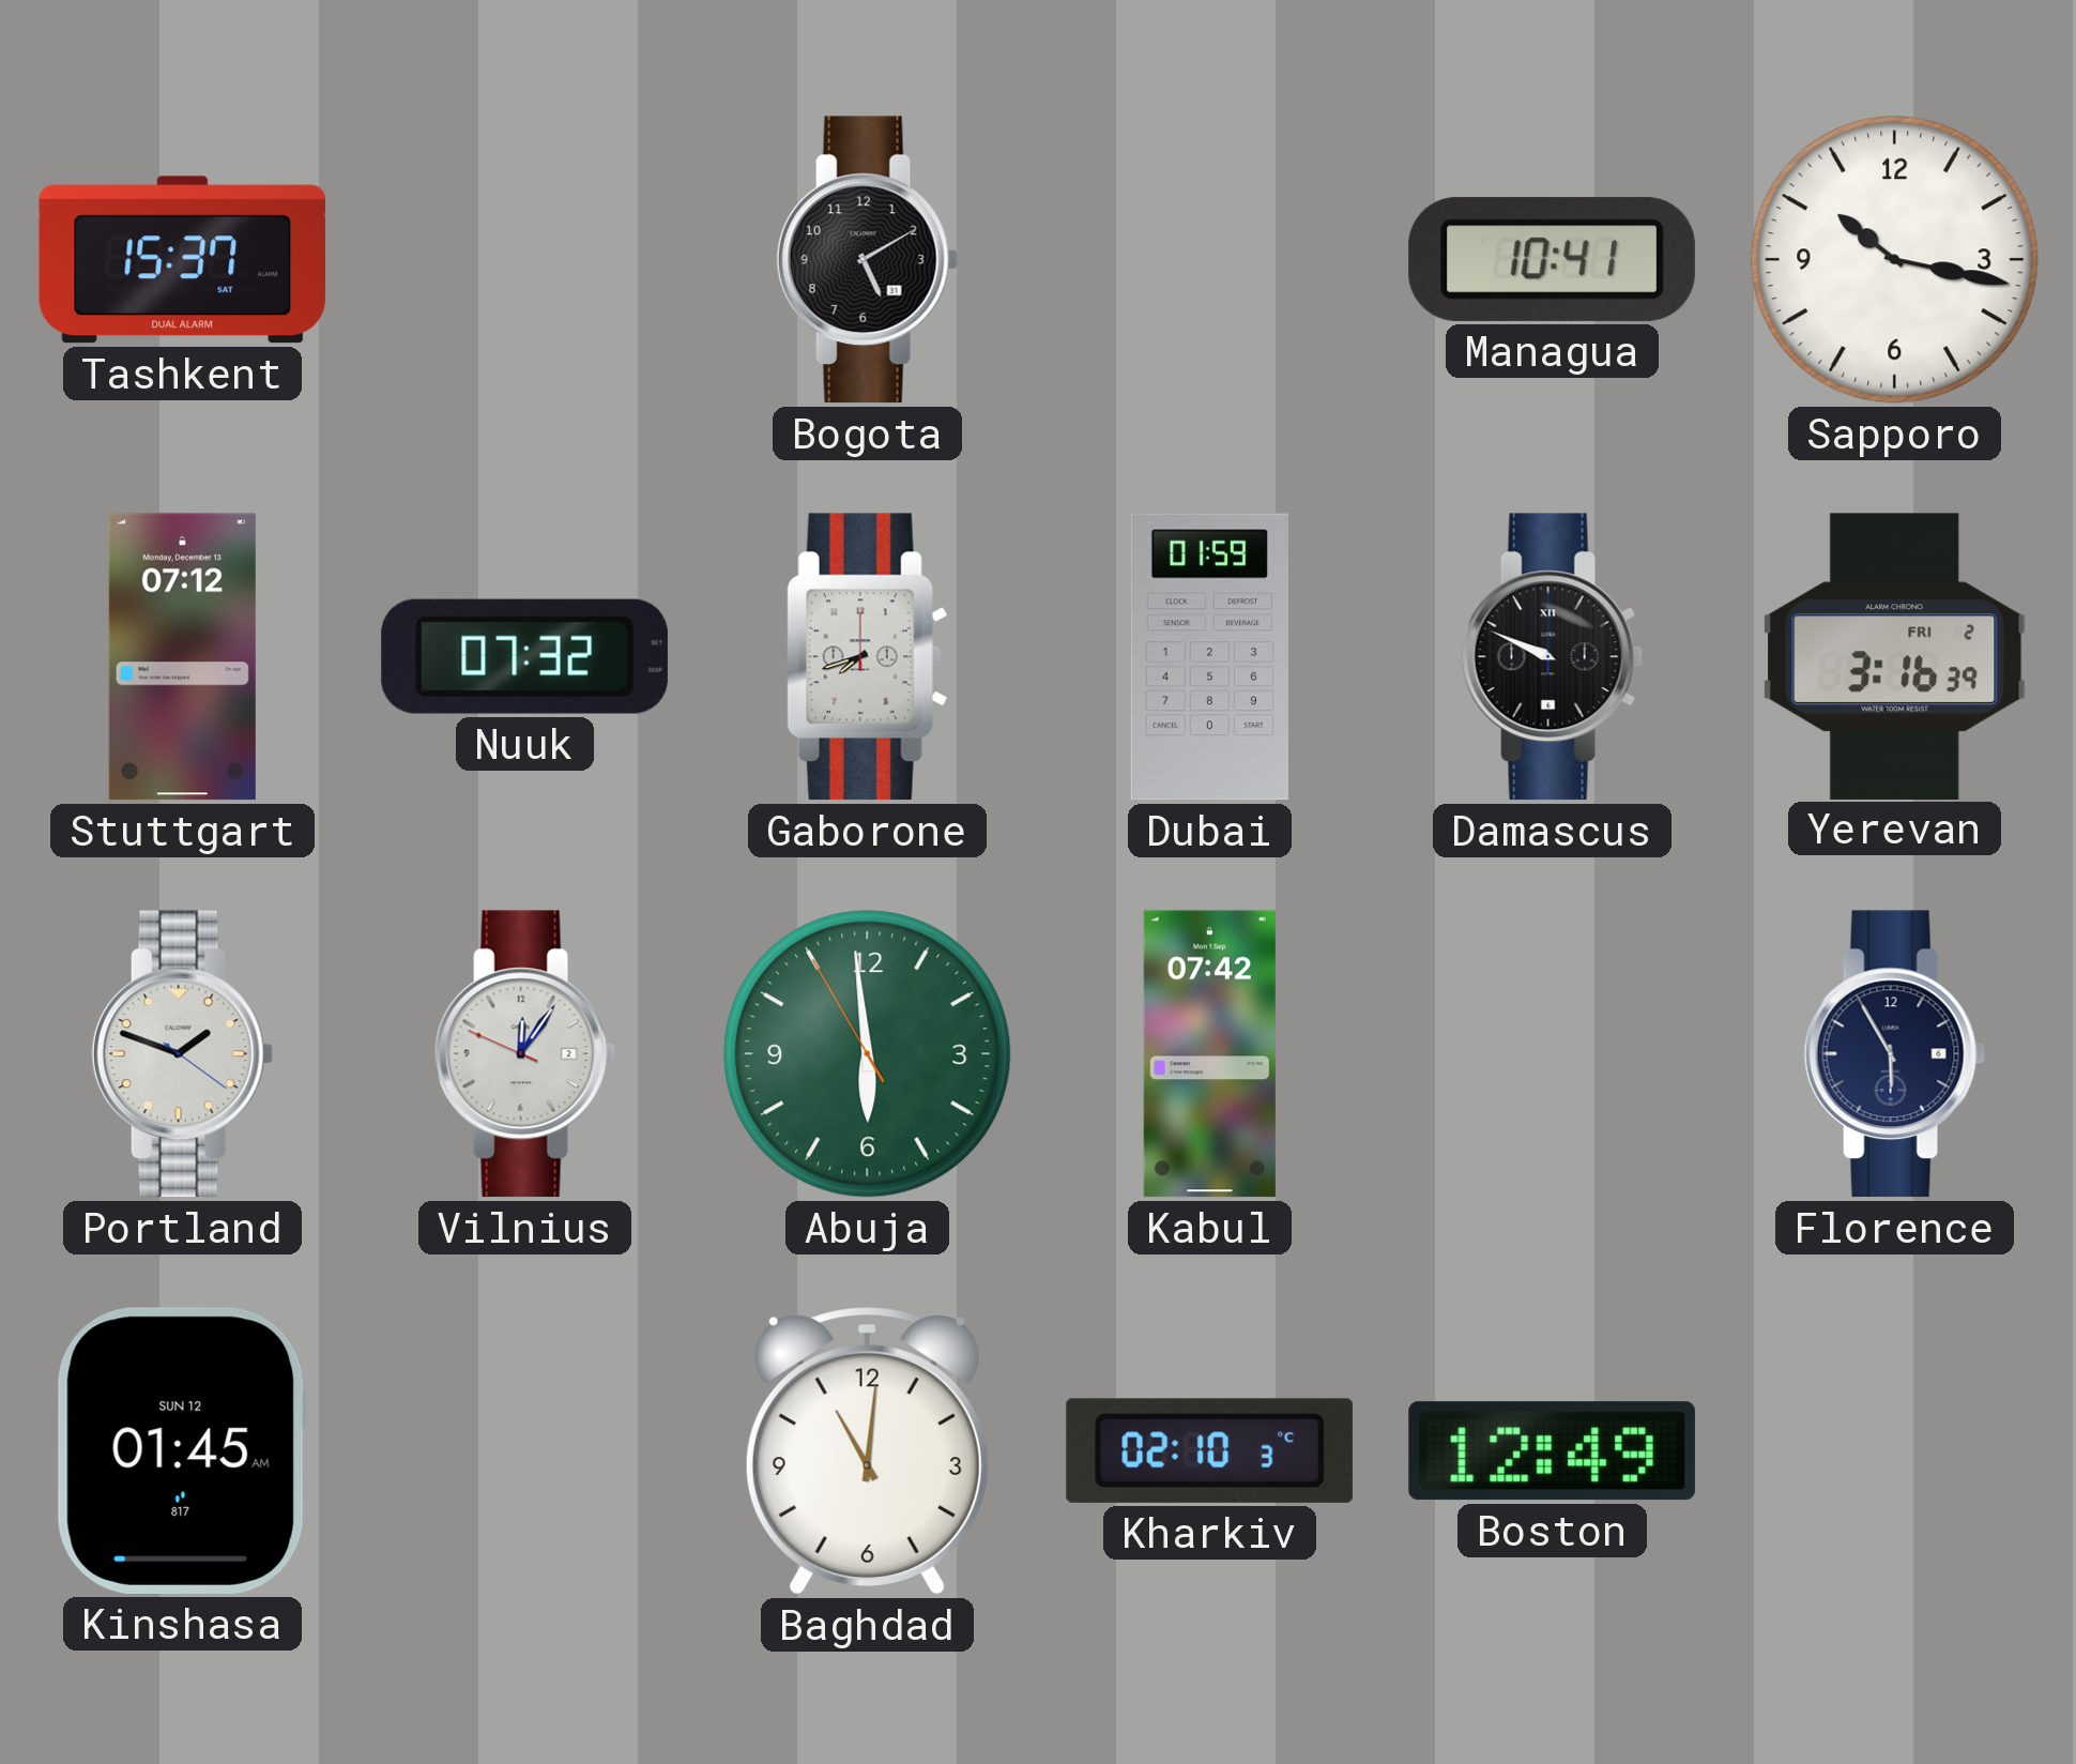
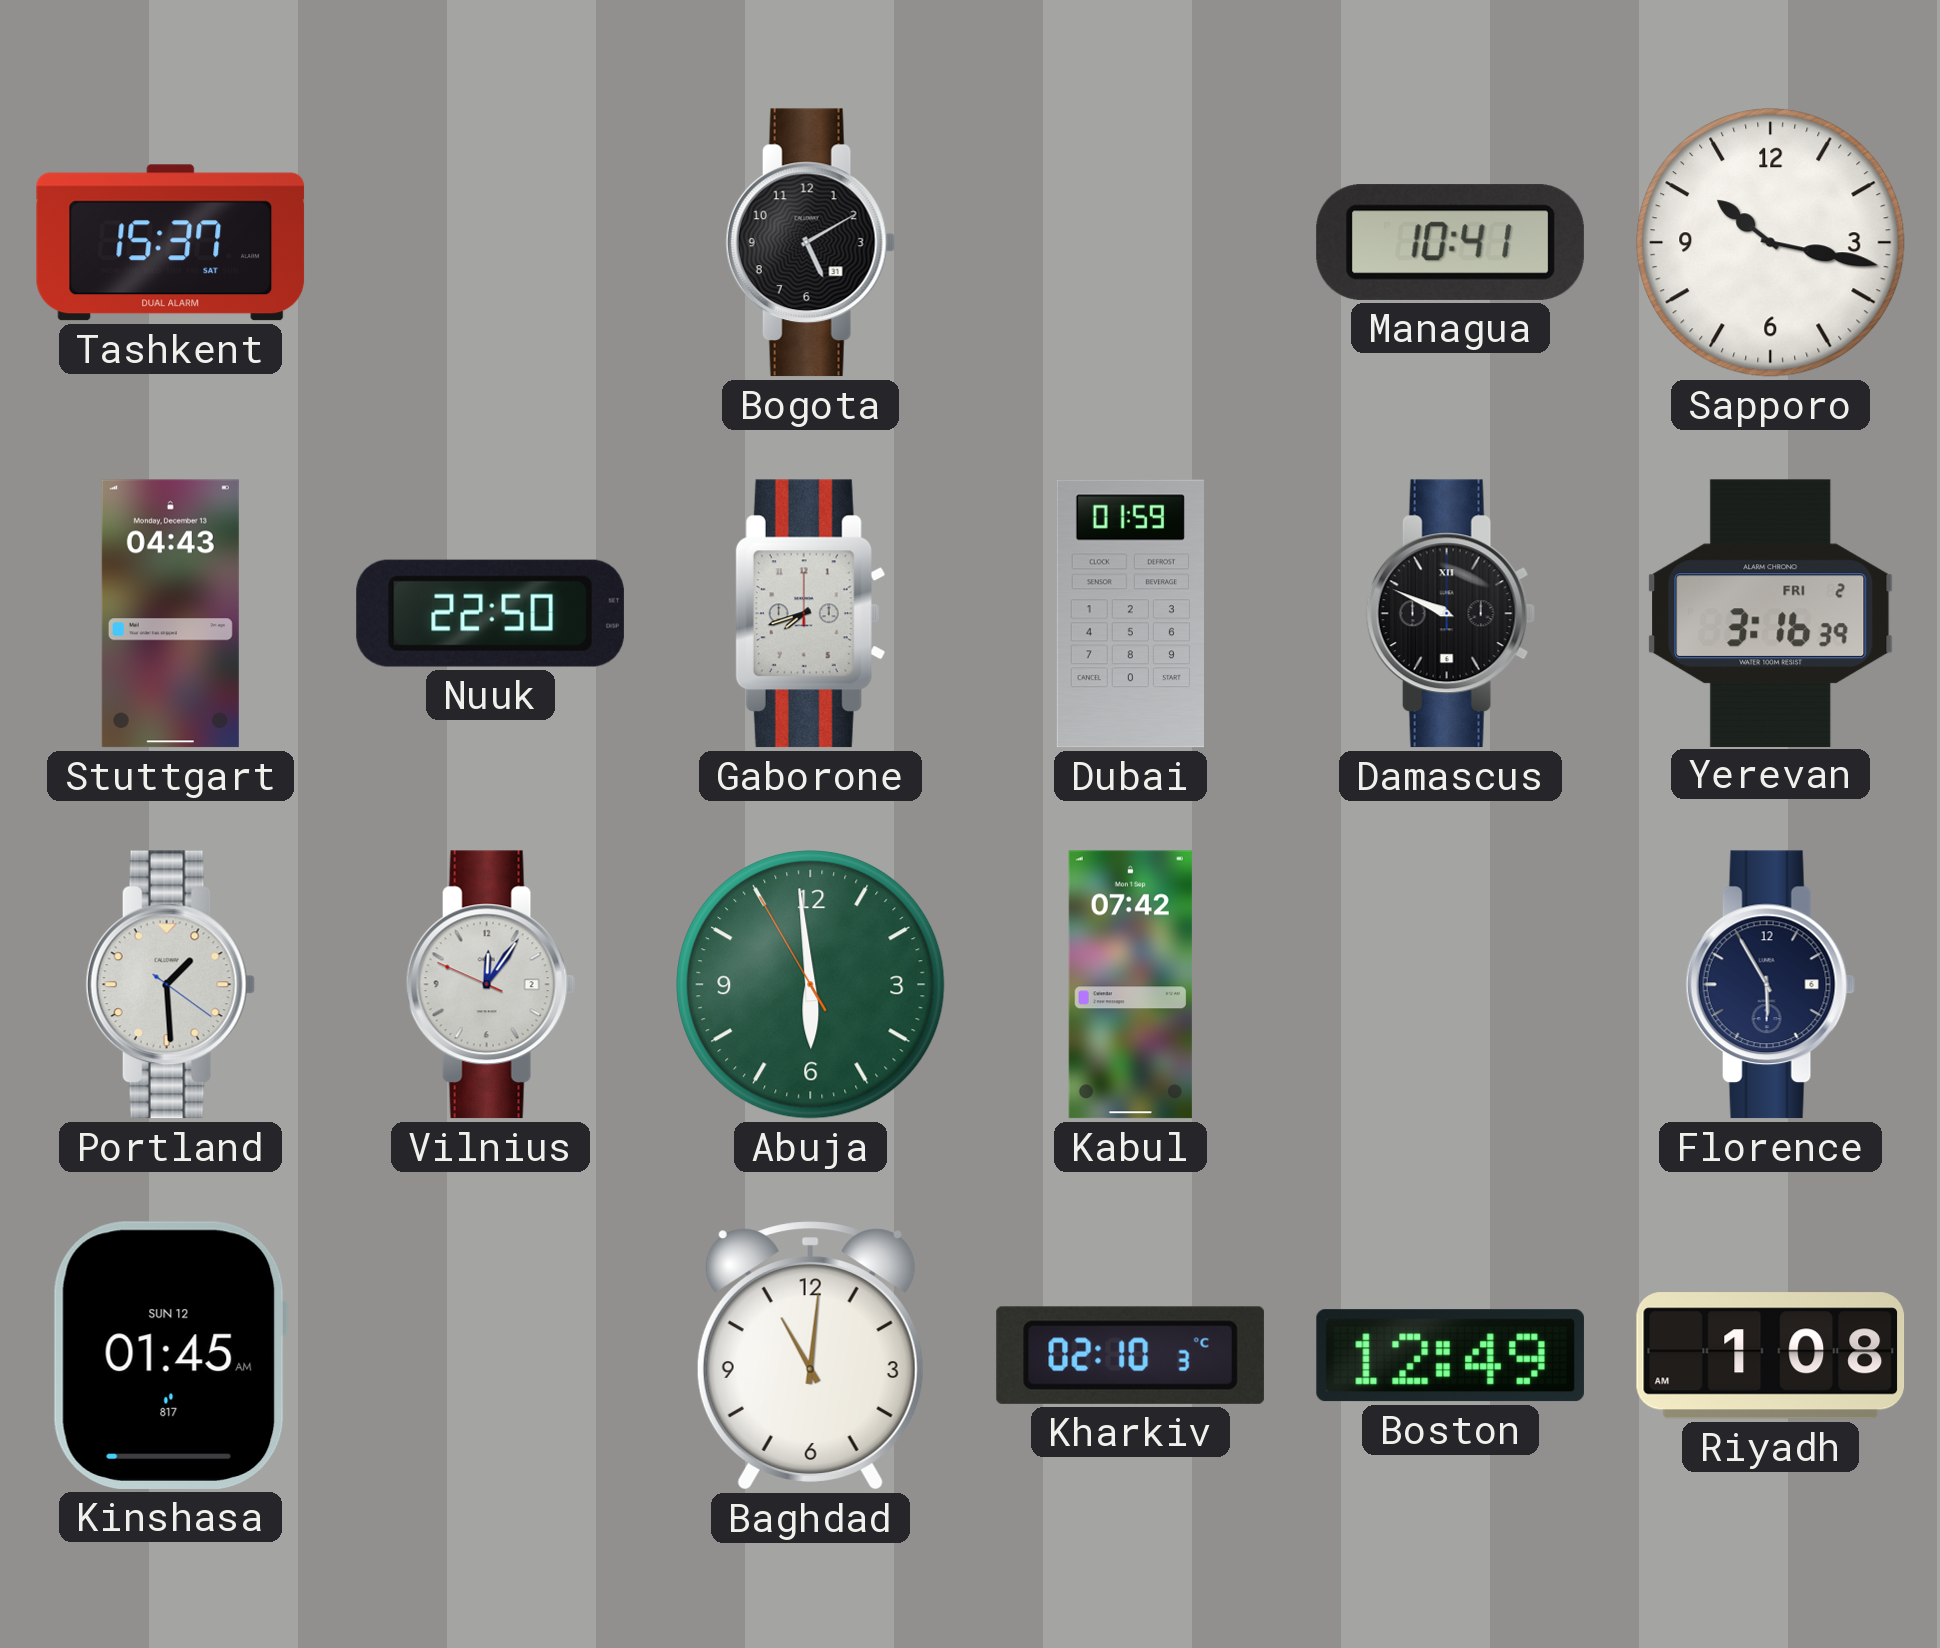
Stuttgart: 07:12 -> 04:43
Nuuk: 07:32 -> 22:50
Portland: 1:48 -> 1:29
Riyadh: none -> 1:08
